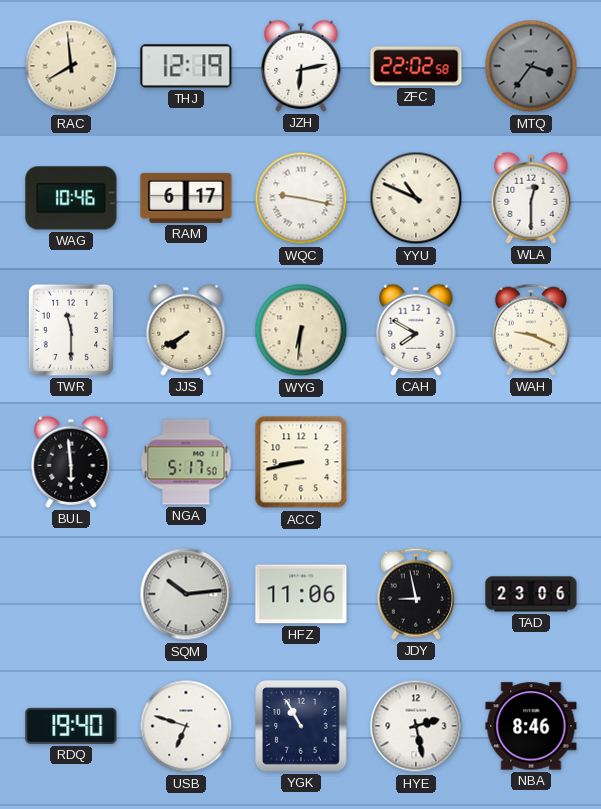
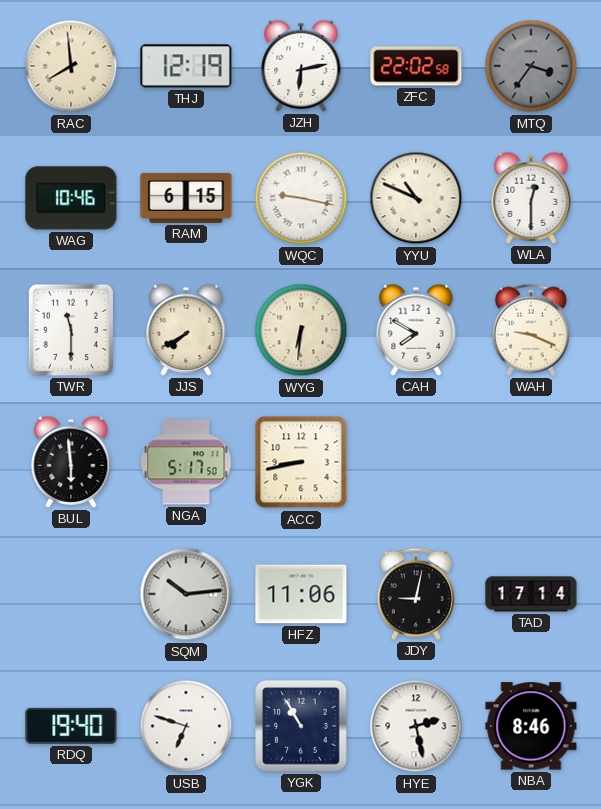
RAM: 6:17 -> 6:15
JDY: 8:58 -> 9:02
TAD: 23:06 -> 17:14
